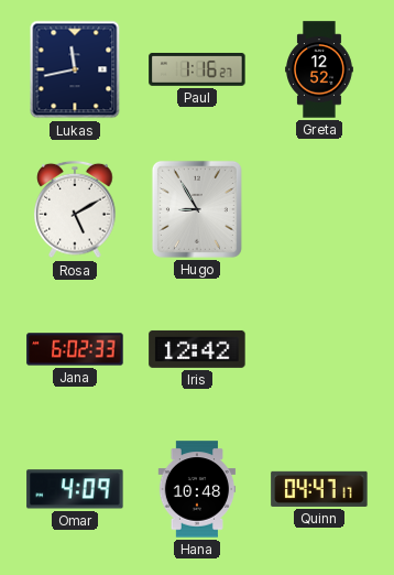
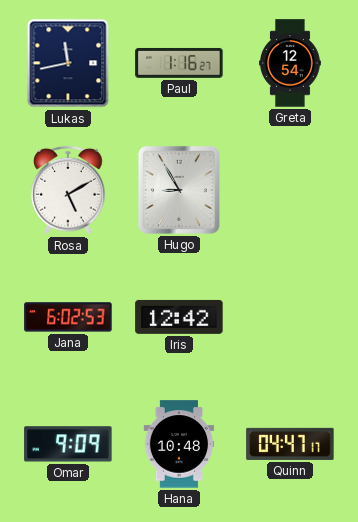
Greta: 12:52 -> 12:54
Jana: 6:02:33 -> 6:02:53
Omar: 4:09 -> 9:09
